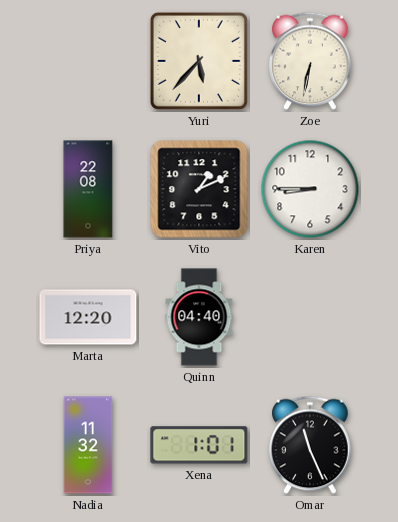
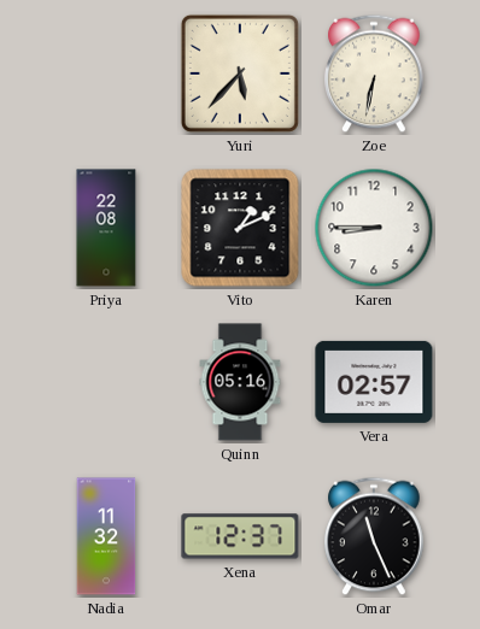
Marta: 12:20 -> none
Quinn: 04:40 -> 05:16
Vera: none -> 02:57
Xena: 1:01 -> 12:37
